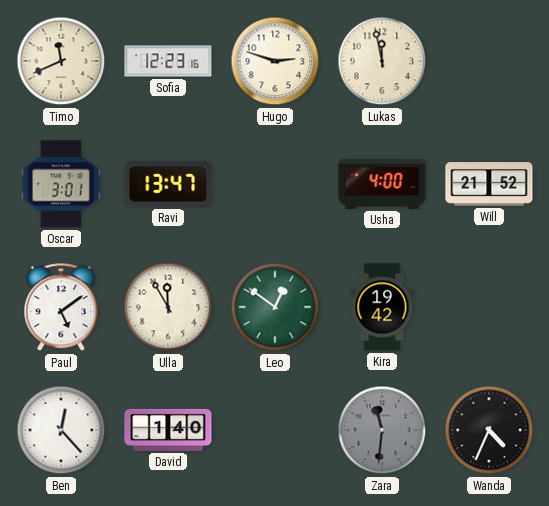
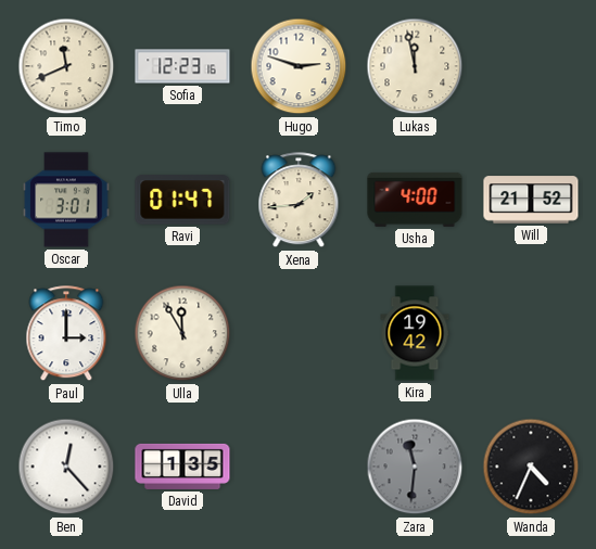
Ravi: 13:47 -> 01:47
Xena: none -> 1:44
Paul: 5:09 -> 3:00
Leo: 12:51 -> none
David: 1:40 -> 1:35
